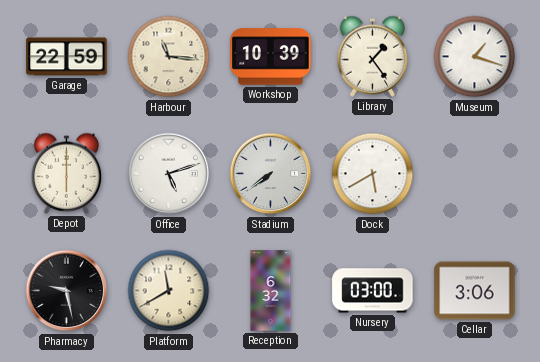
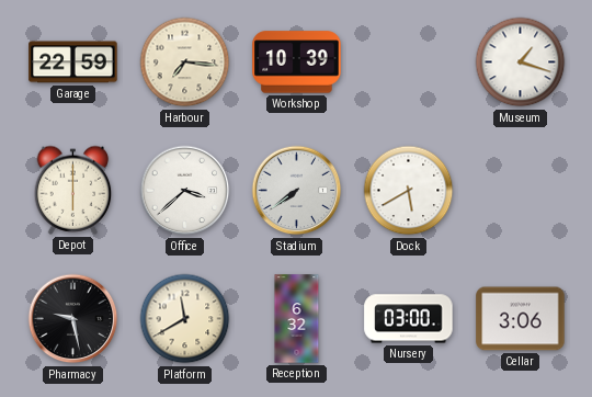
Harbour: 11:16 -> 7:16
Library: 1:24 -> none
Office: 5:12 -> 3:38
